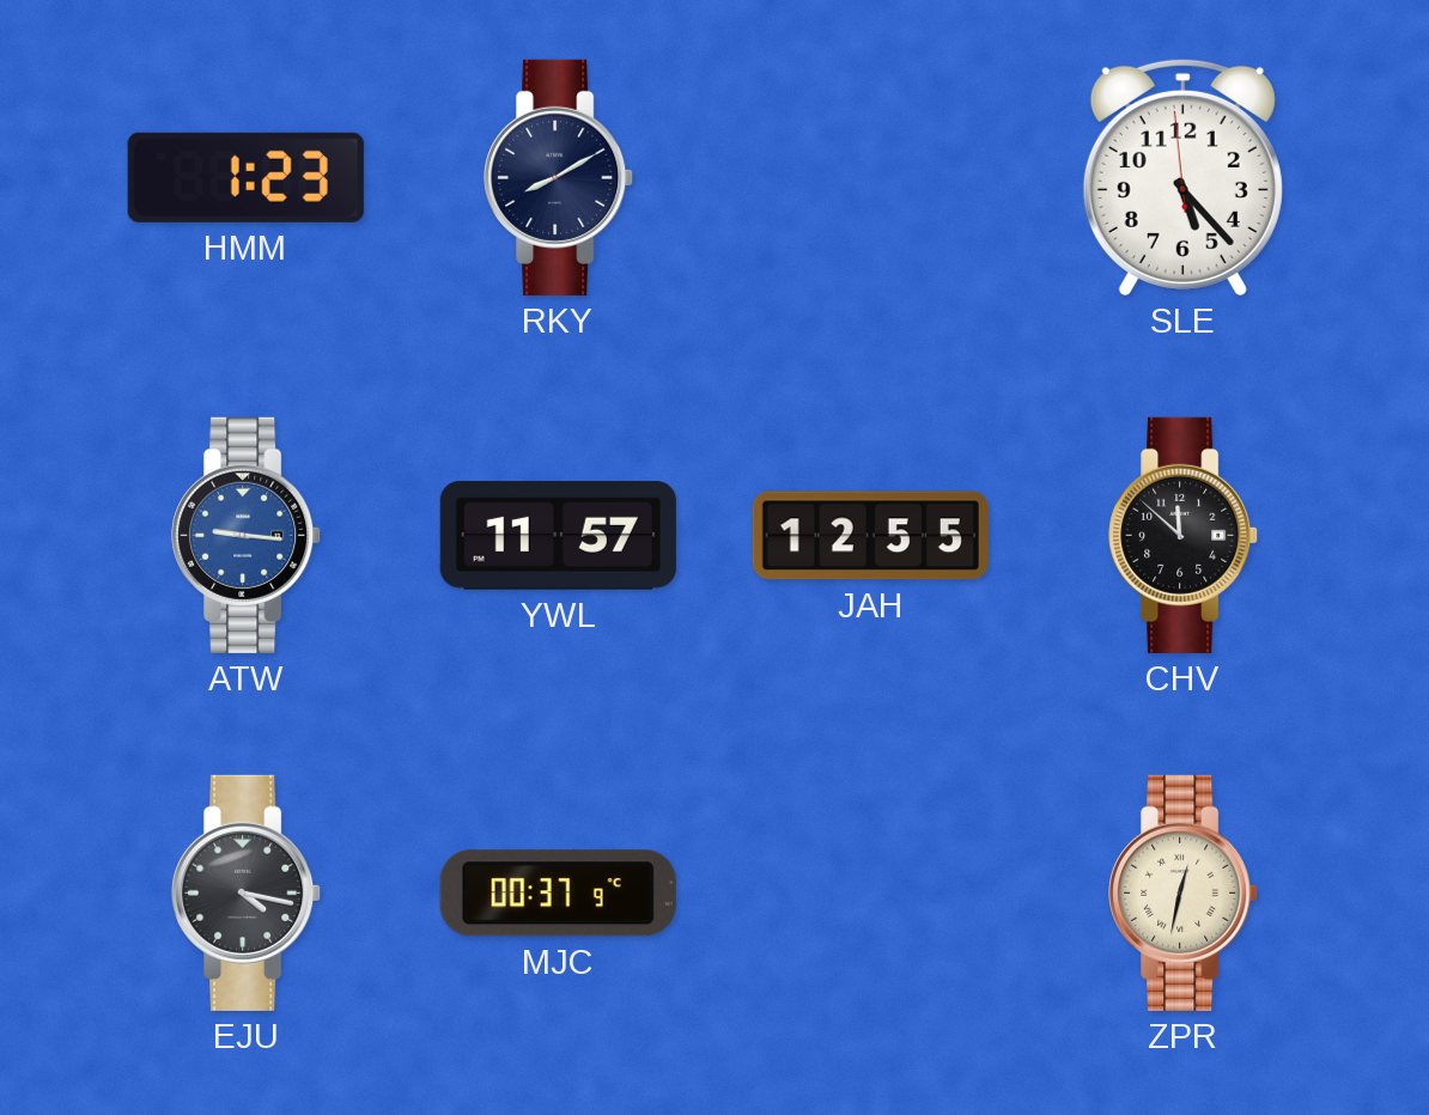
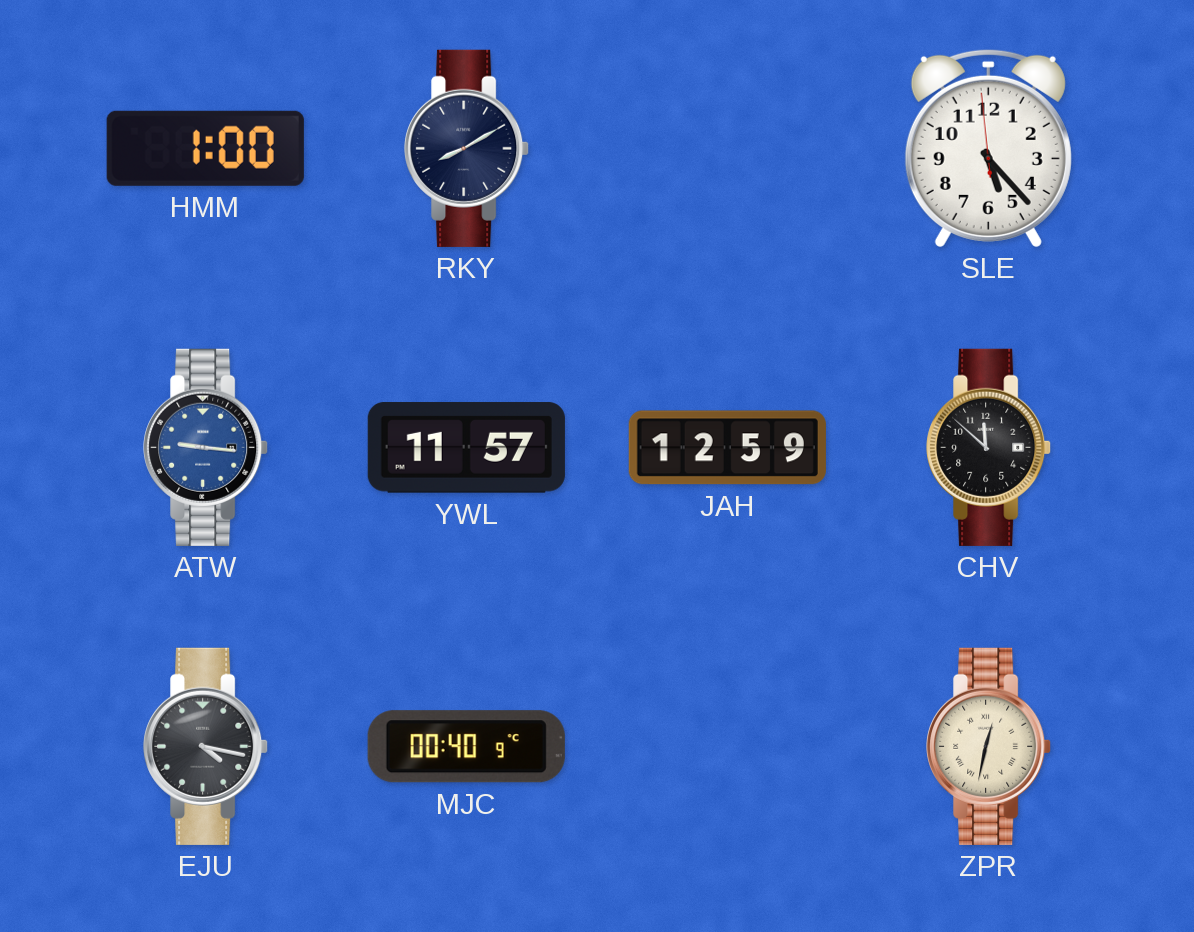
HMM: 1:23 -> 1:00
JAH: 12:55 -> 12:59
MJC: 00:37 -> 00:40
